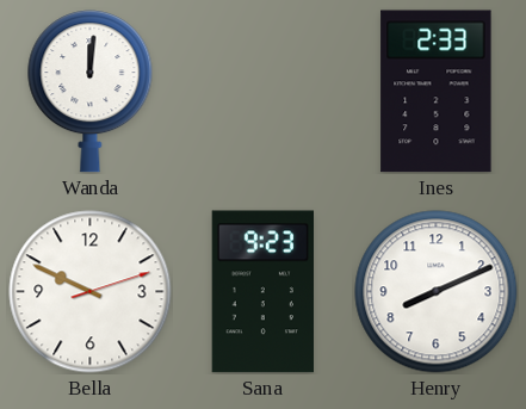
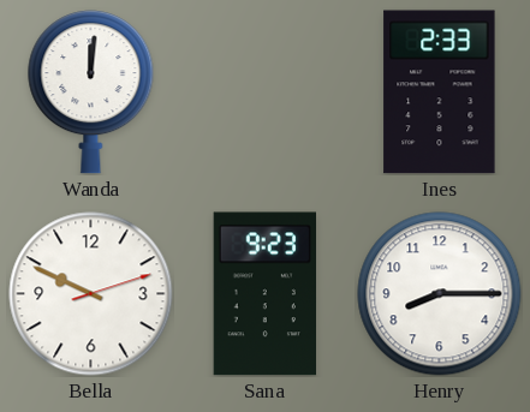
Henry: 8:11 -> 8:15
